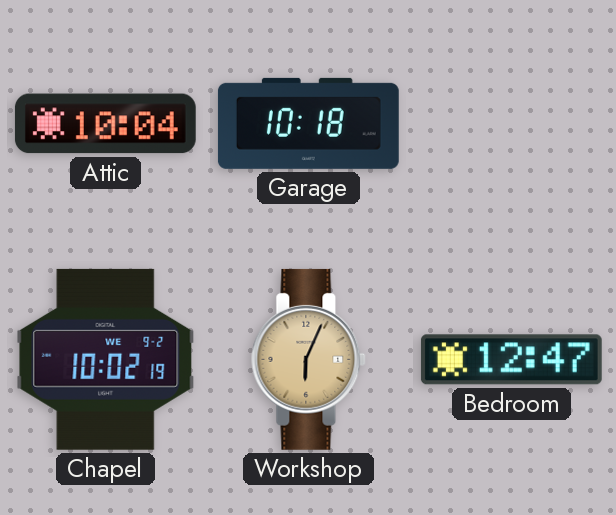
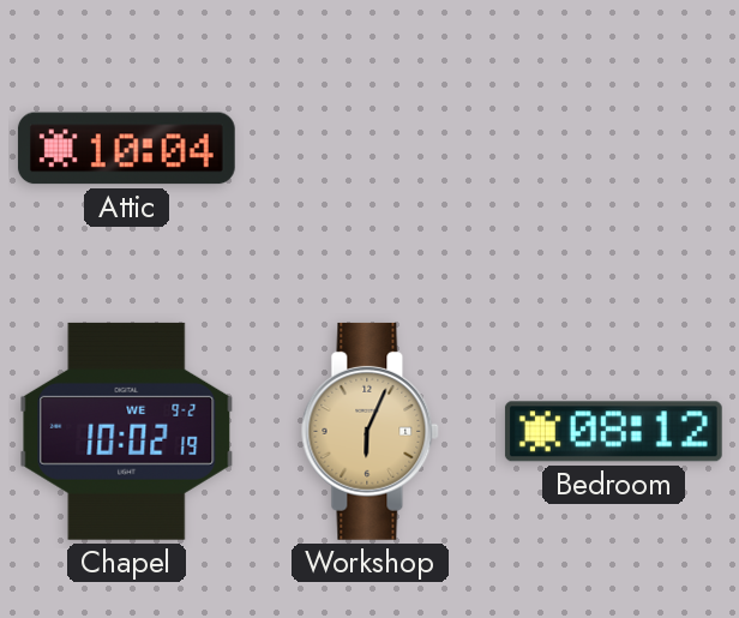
Garage: 10:18 -> none
Bedroom: 12:47 -> 08:12
